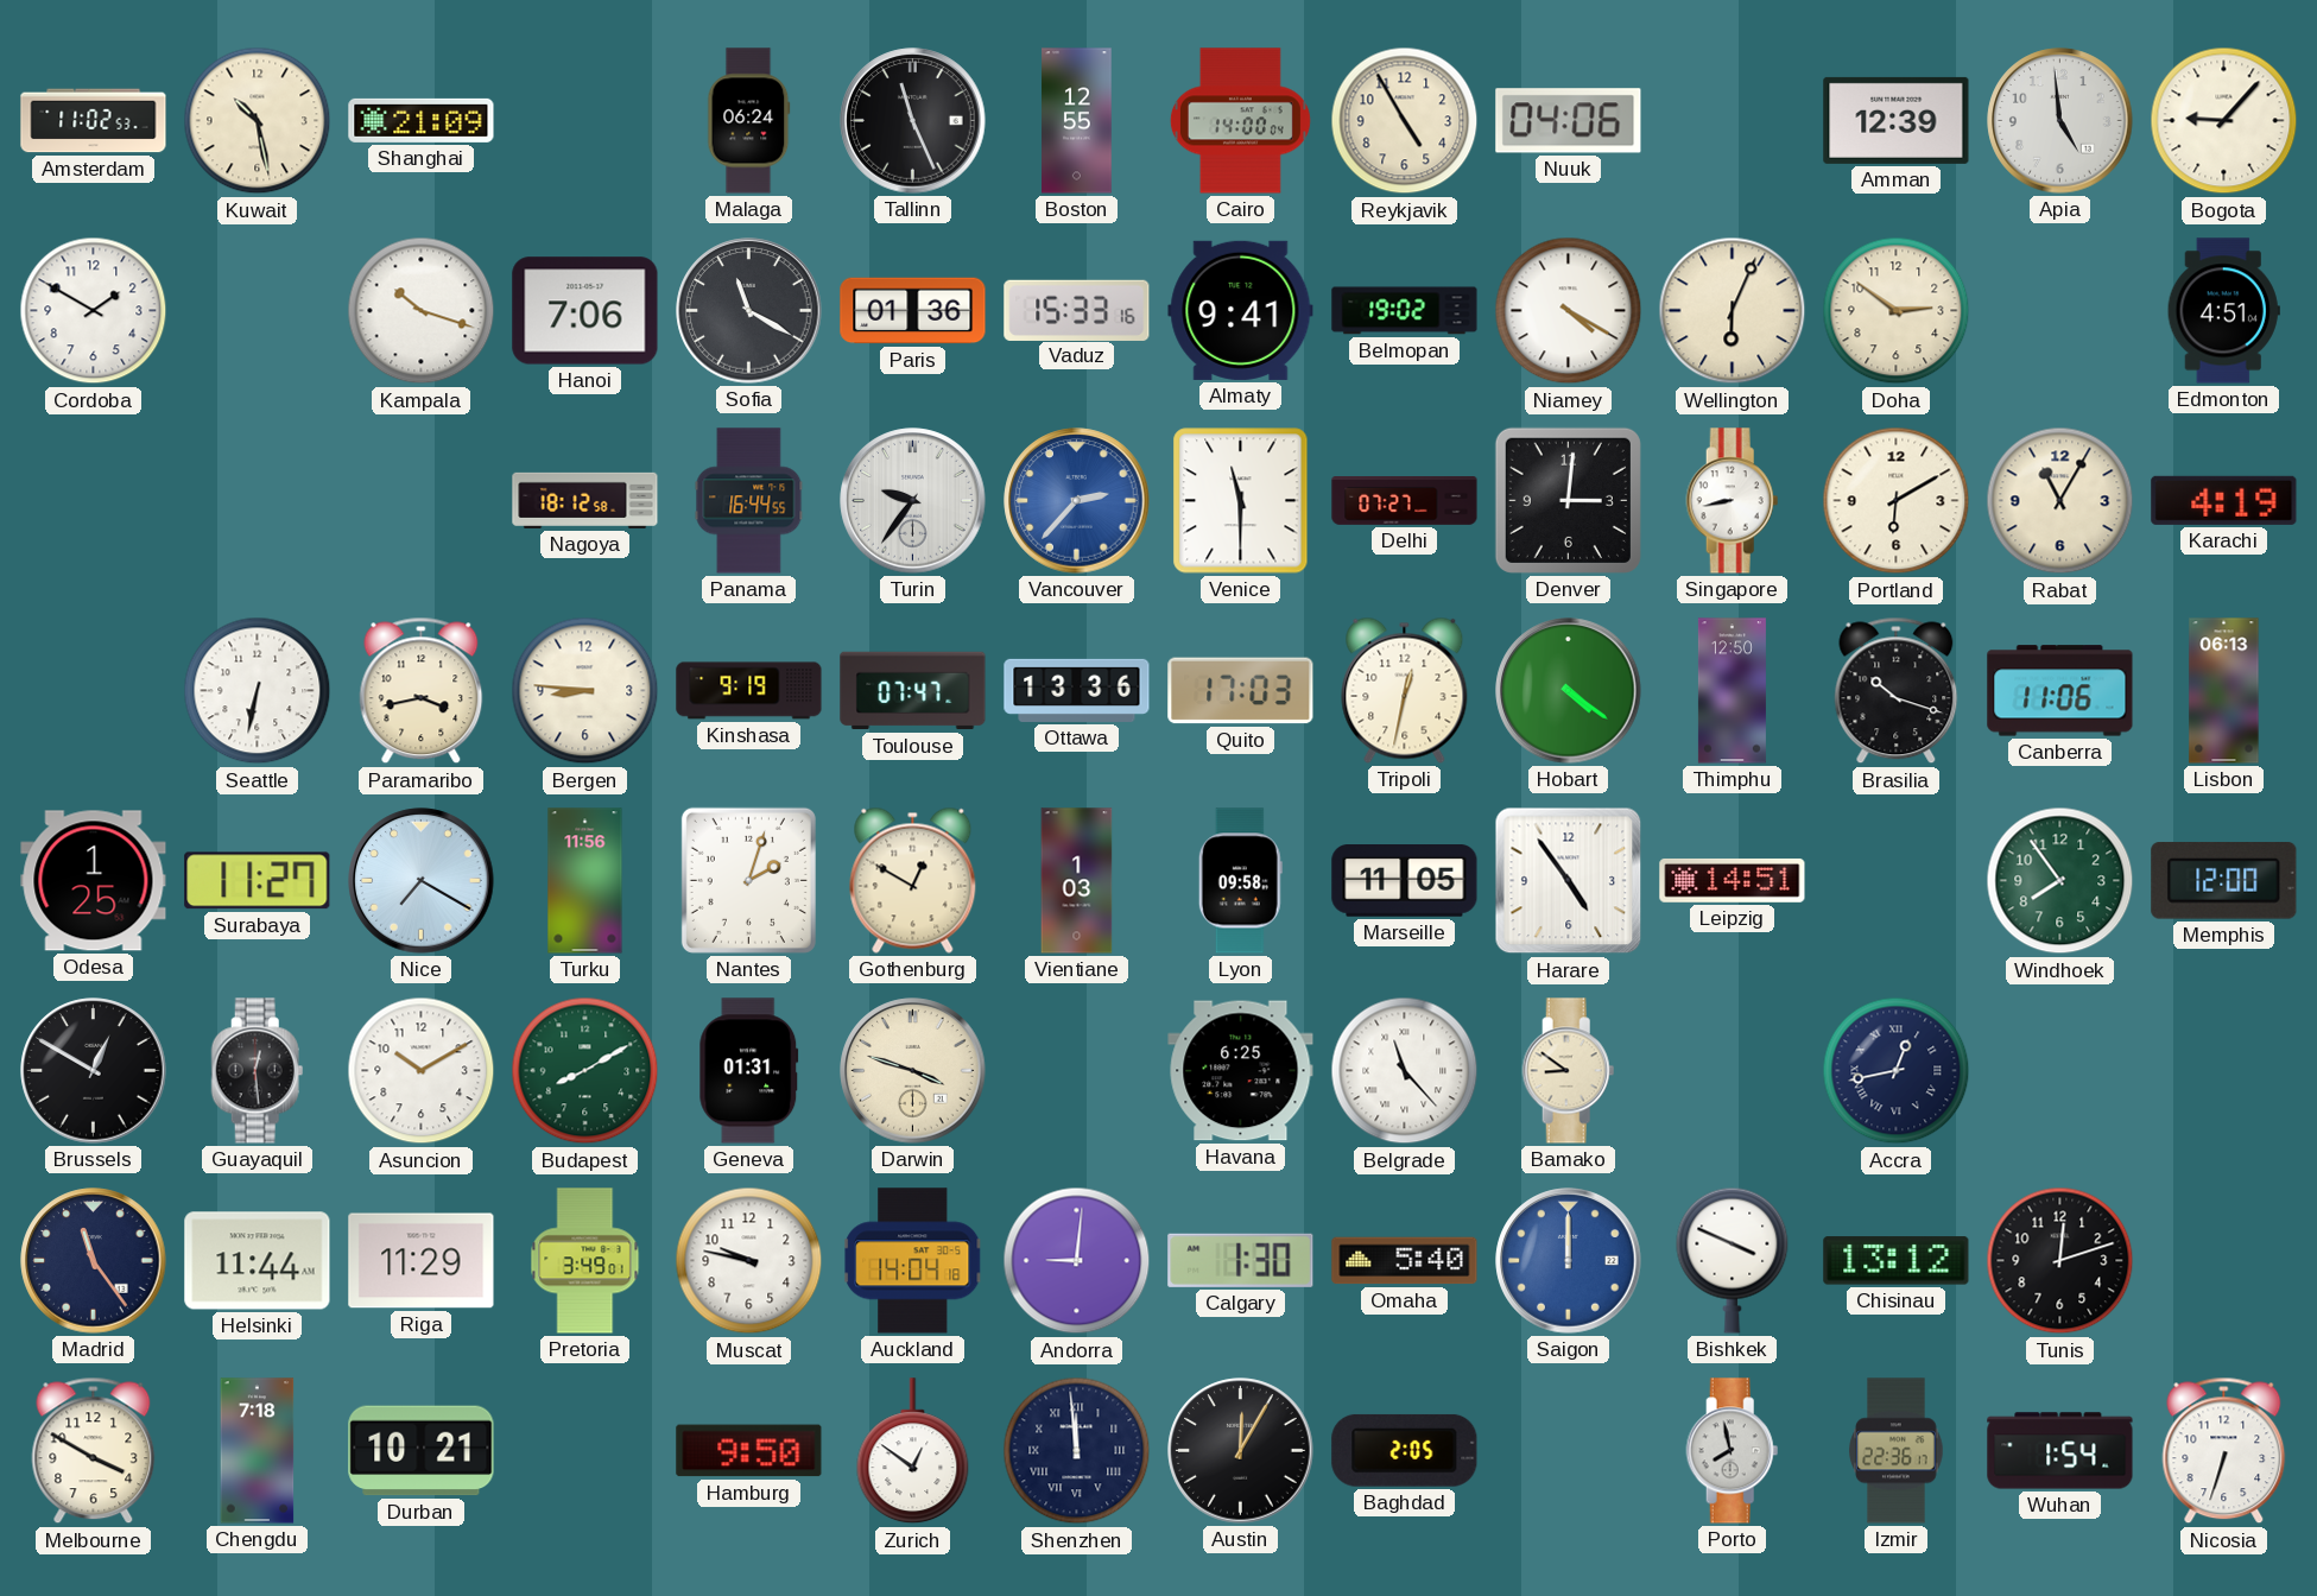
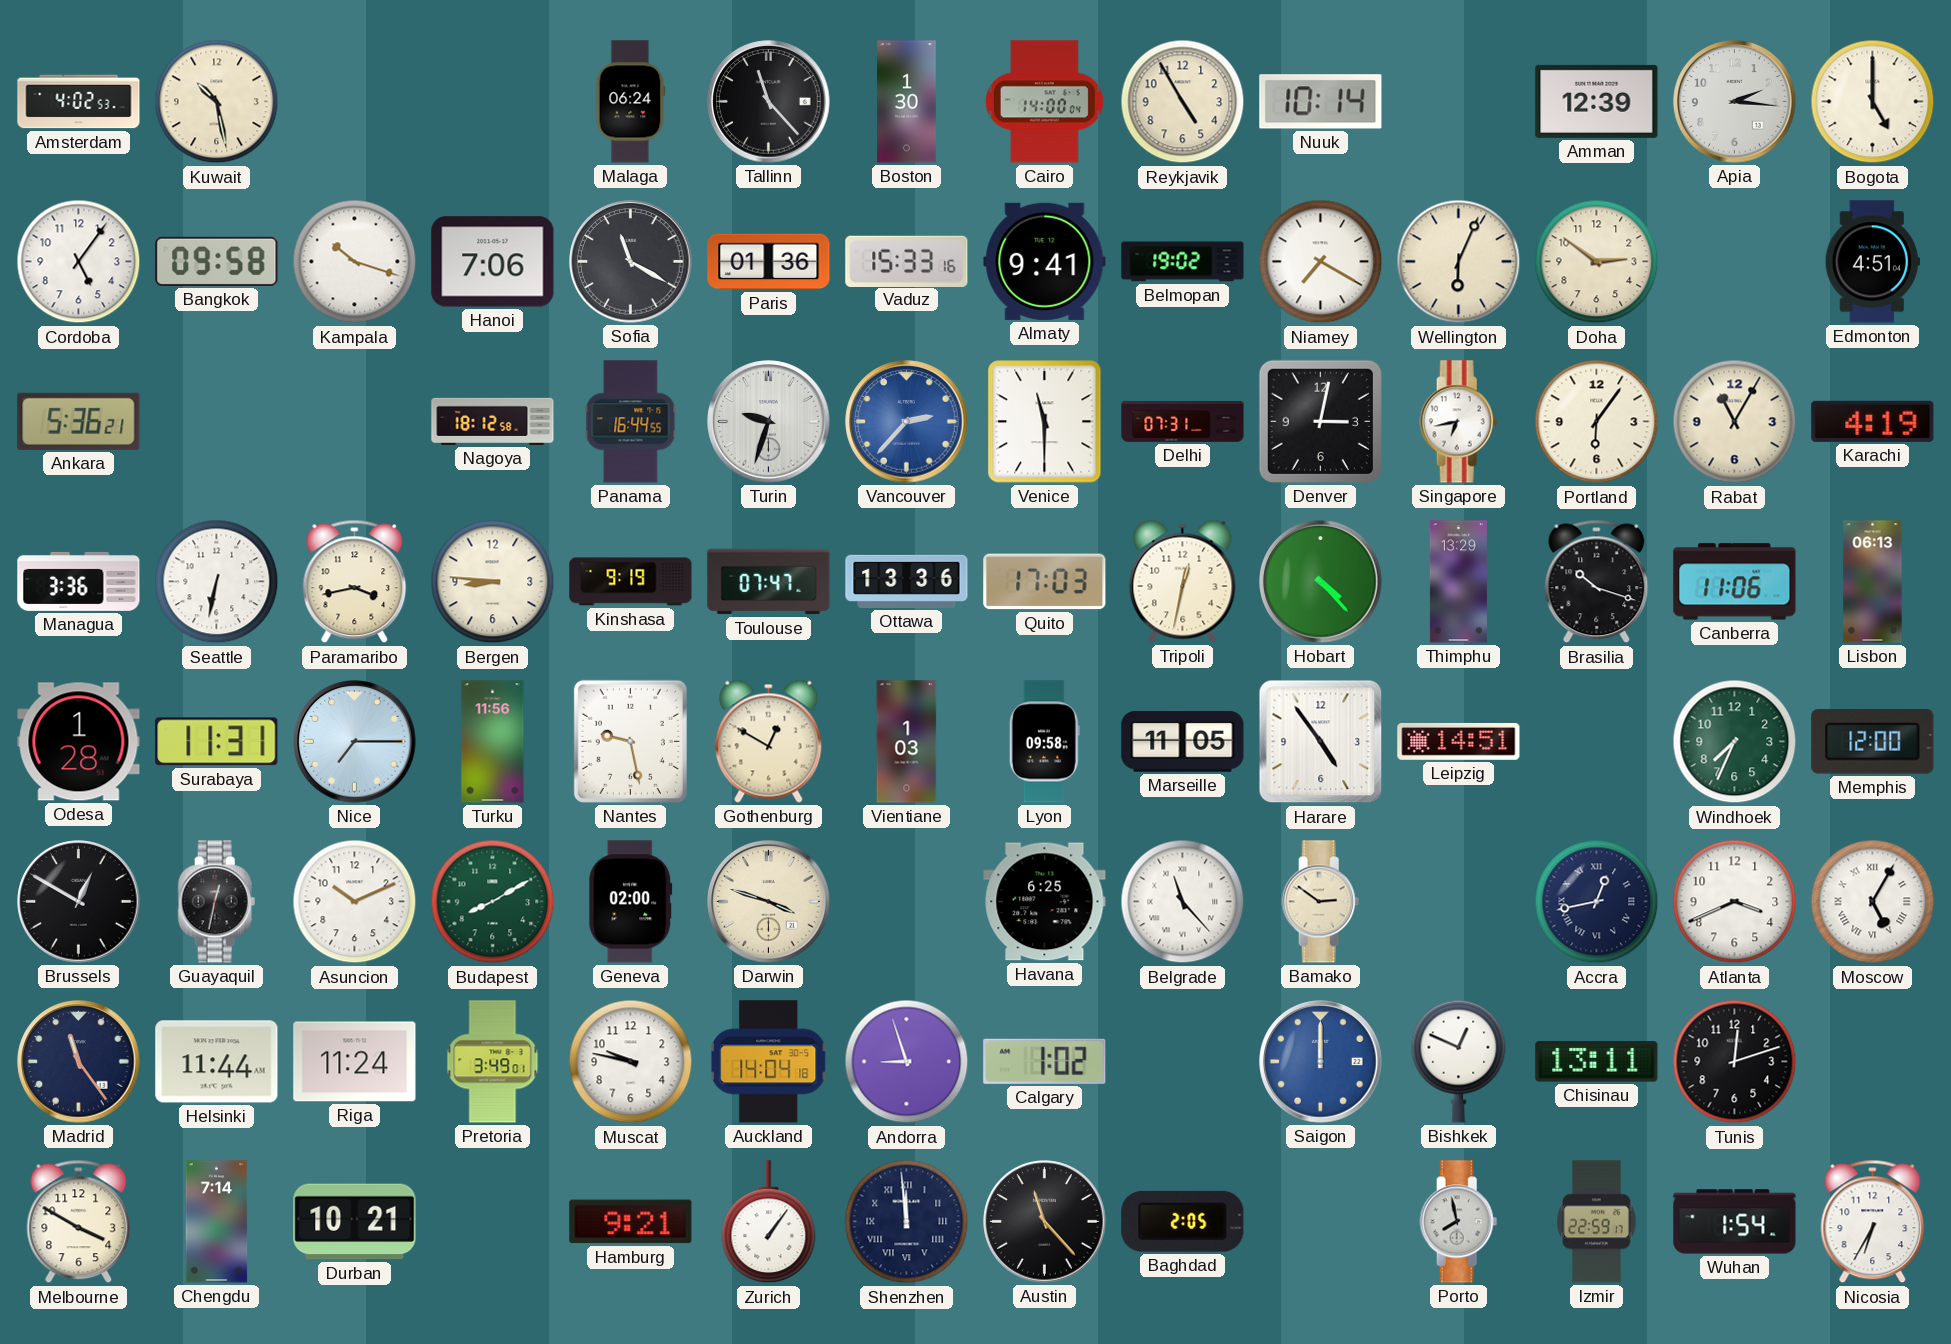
Amsterdam: 11:02 -> 4:02
Shanghai: 21:09 -> none
Tallinn: 11:26 -> 11:23
Boston: 12:55 -> 1:30
Nuuk: 04:06 -> 10:14
Apia: 4:59 -> 2:16
Bogota: 9:07 -> 5:00
Cordoba: 1:50 -> 5:06
Bangkok: none -> 09:58
Niamey: 4:20 -> 7:20
Ankara: none -> 5:36
Turin: 9:36 -> 9:33
Delhi: 07:27 -> 07:31
Denver: 3:01 -> 3:02
Singapore: 8:43 -> 6:43
Portland: 6:10 -> 6:06
Managua: none -> 3:36
Hobart: 4:21 -> 4:23
Thimphu: 12:50 -> 13:29
Odesa: 1:25 -> 1:28
Surabaya: 11:27 -> 11:31
Nice: 7:20 -> 7:15
Nantes: 2:03 -> 9:28
Windhoek: 7:54 -> 7:34
Guayaquil: 12:29 -> 12:32
Asuncion: 10:10 -> 10:11
Geneva: 01:31 -> 02:00
Bamako: 8:51 -> 2:51
Atlanta: none -> 3:41
Moscow: none -> 5:05
Riga: 11:29 -> 11:24
Andorra: 9:01 -> 8:57
Calgary: 1:30 -> 1:02
Omaha: 5:40 -> none
Bishkek: 3:49 -> 12:49
Chisinau: 13:12 -> 13:11
Chengdu: 7:18 -> 7:14
Hamburg: 9:50 -> 9:21
Zurich: 12:51 -> 1:06
Austin: 12:05 -> 11:23
Izmir: 22:36 -> 22:59
Nicosia: 6:33 -> 6:35
